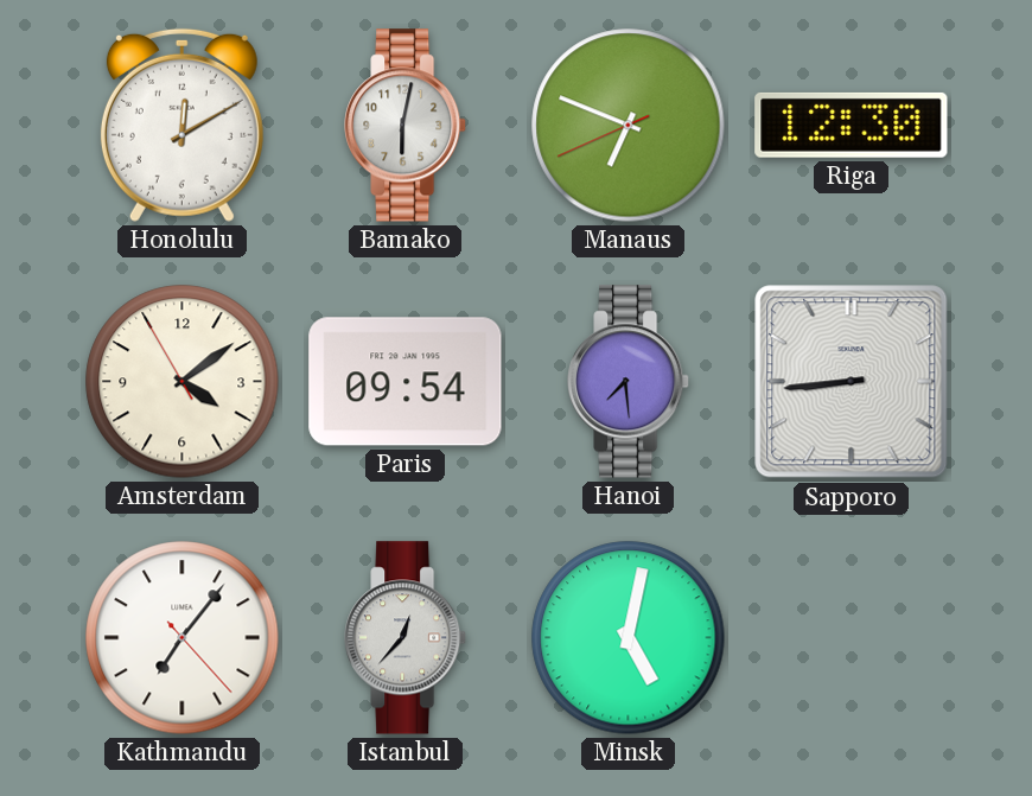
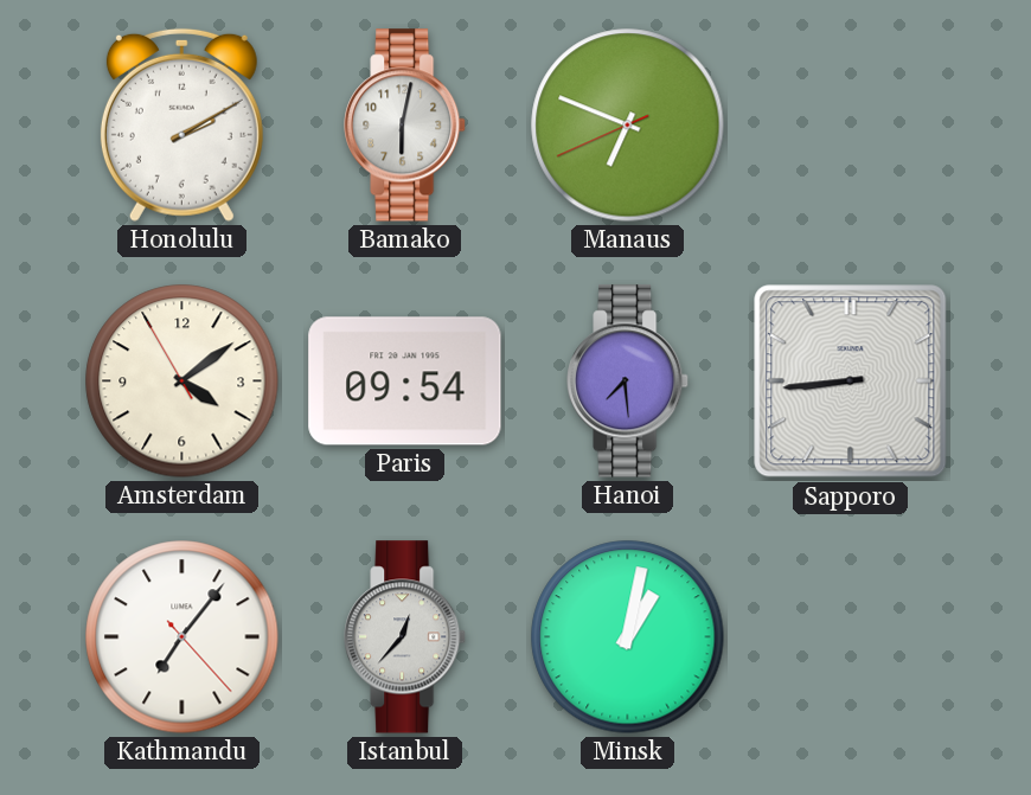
Honolulu: 12:10 -> 2:10
Riga: 12:30 -> none
Minsk: 5:02 -> 1:02
